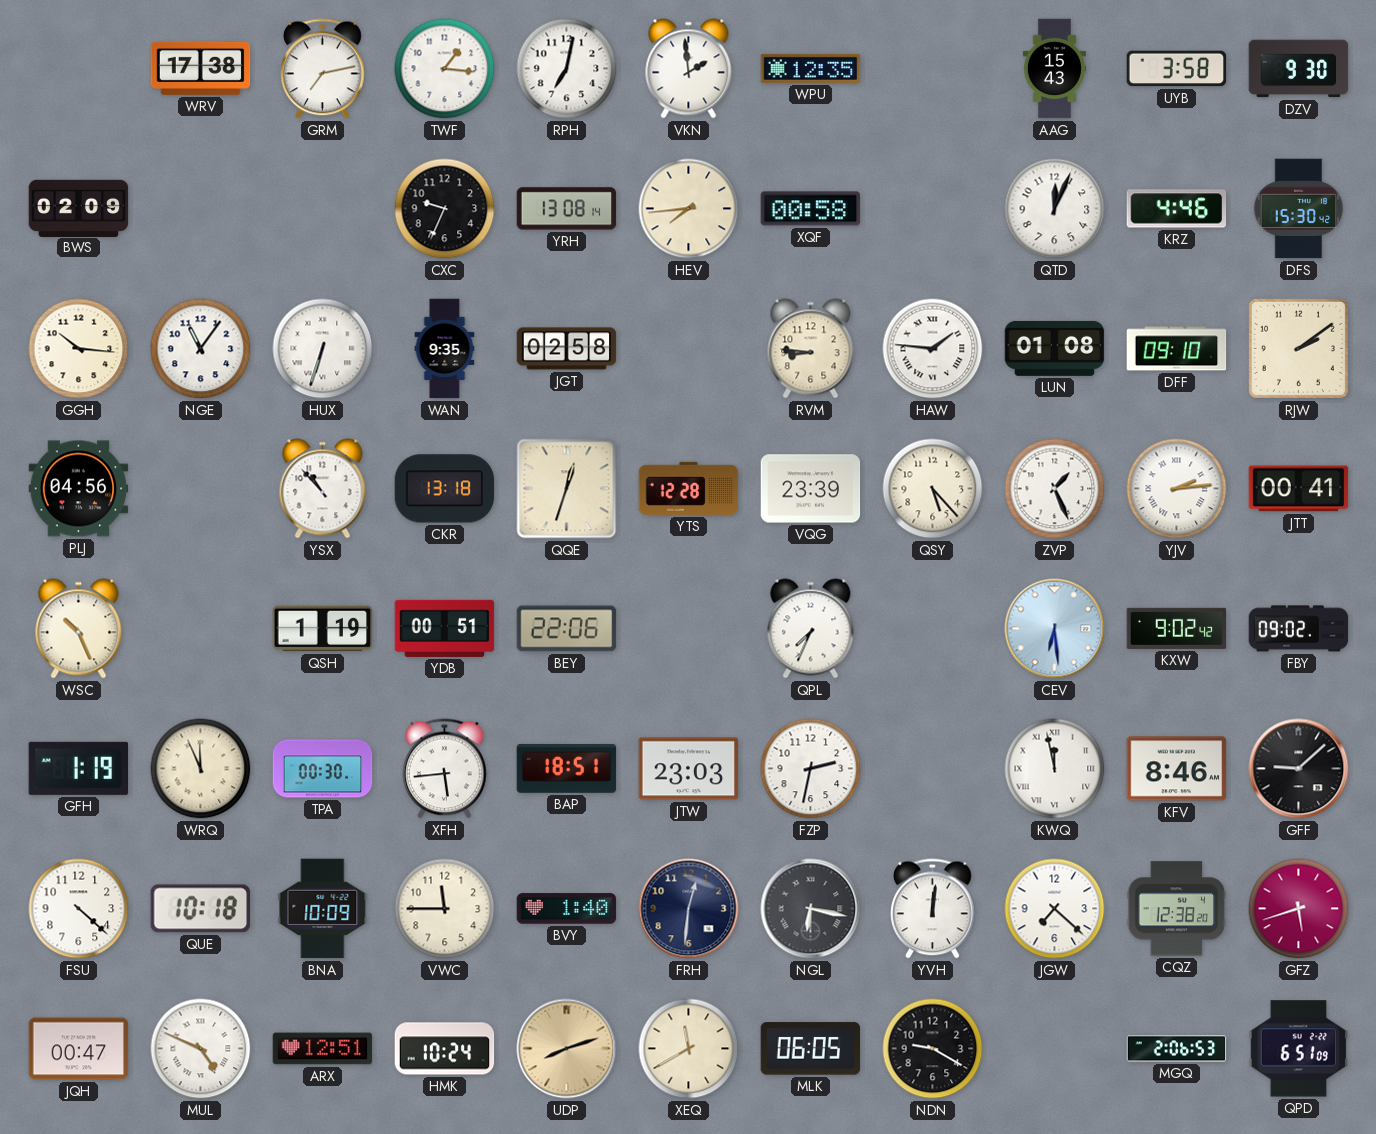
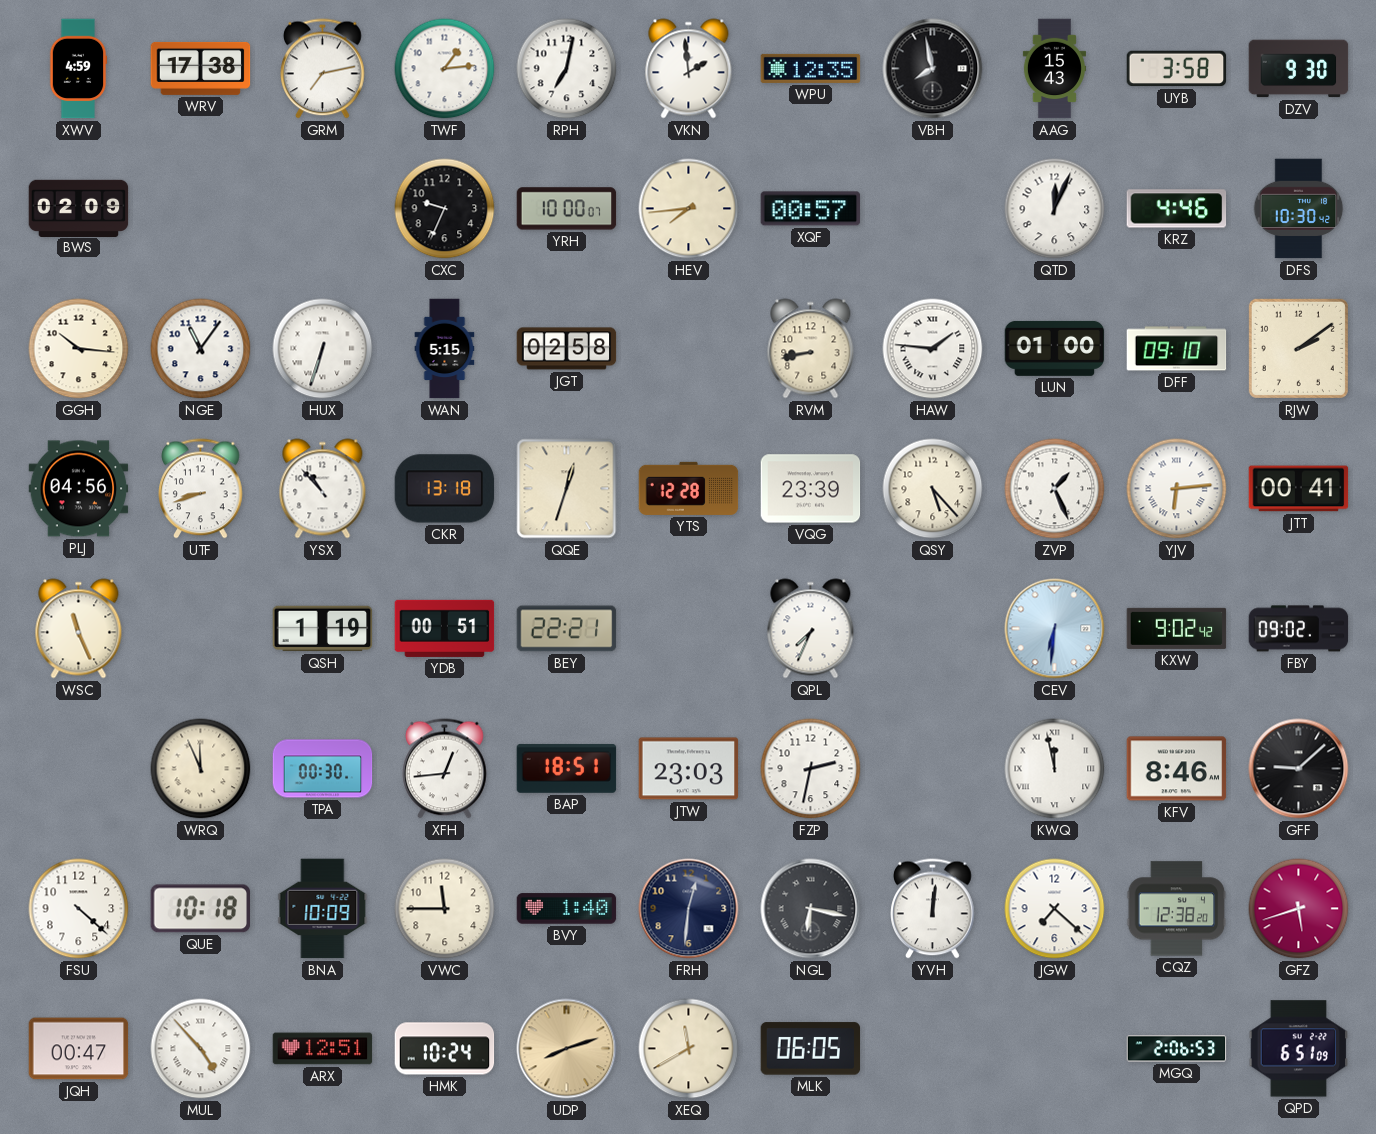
XWV: none -> 4:59
TWF: 1:16 -> 1:14
VBH: none -> 7:58
YRH: 13:08 -> 10:00
XQF: 00:58 -> 00:57
DFS: 15:30 -> 10:30
WAN: 9:35 -> 5:15
RVM: 8:46 -> 8:43
LUN: 01:08 -> 01:00
UTF: none -> 8:42
YJV: 2:14 -> 6:14
WSC: 10:26 -> 11:26
BEY: 22:06 -> 22:21
CEV: 6:29 -> 6:31
GFH: 1:19 -> none
XFH: 5:44 -> 12:44
MUL: 4:49 -> 4:53
NDN: 9:20 -> none
